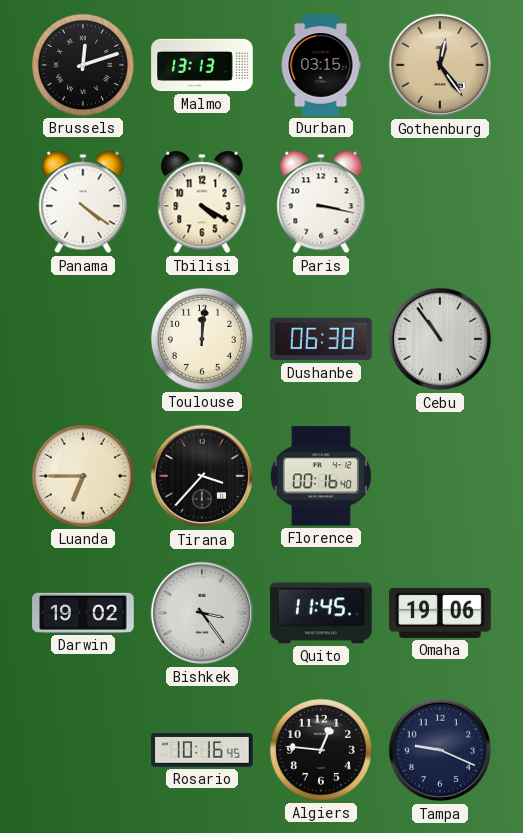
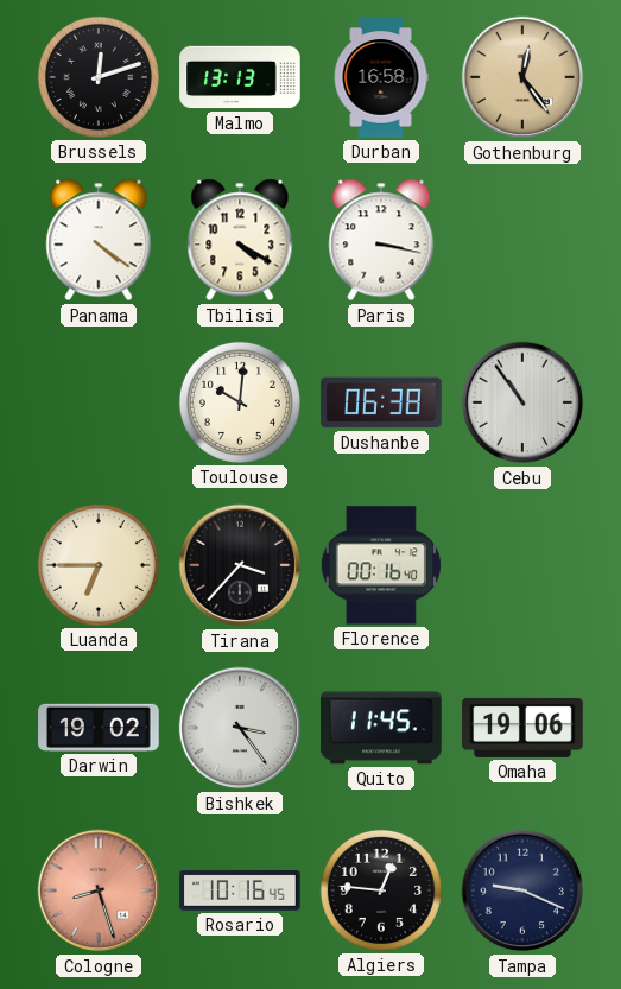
Durban: 03:15 -> 16:58
Toulouse: 12:01 -> 10:01
Cologne: none -> 8:27
